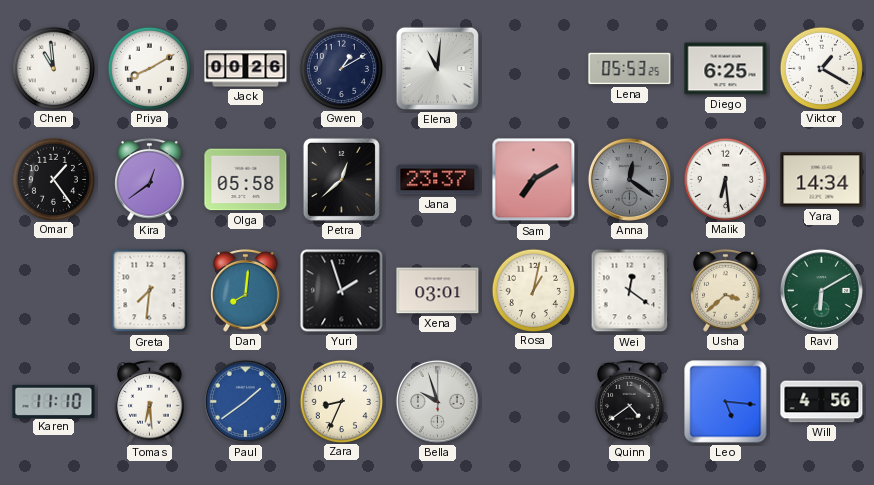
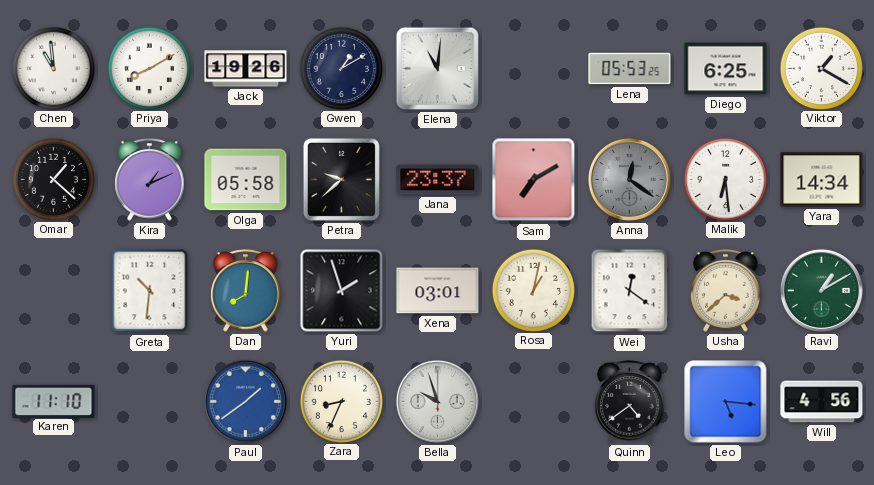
Jack: 00:26 -> 19:26
Omar: 1:24 -> 1:22
Kira: 12:39 -> 1:11
Petra: 12:38 -> 9:38
Greta: 7:31 -> 10:31
Ravi: 6:10 -> 1:10
Tomas: 6:29 -> none
